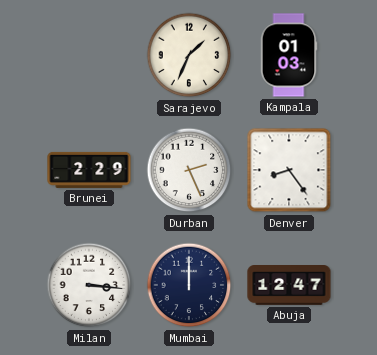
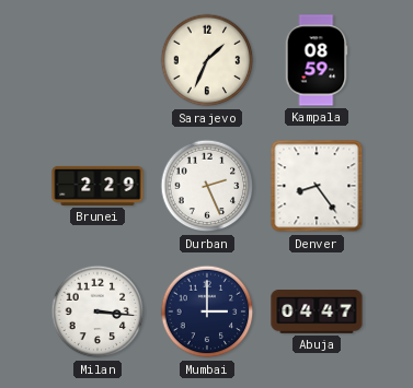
Kampala: 01:03 -> 08:59
Mumbai: 12:00 -> 3:00
Abuja: 12:47 -> 04:47
